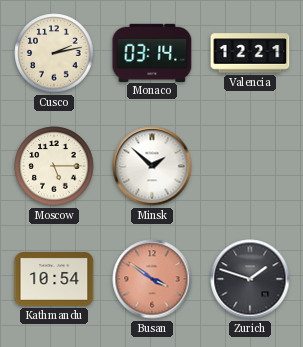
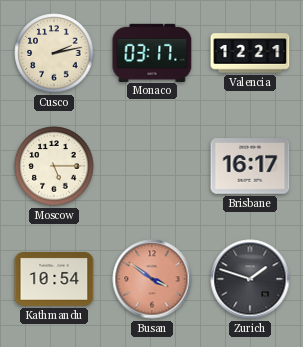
Monaco: 03:14 -> 03:17
Minsk: 1:52 -> none
Brisbane: none -> 16:17
